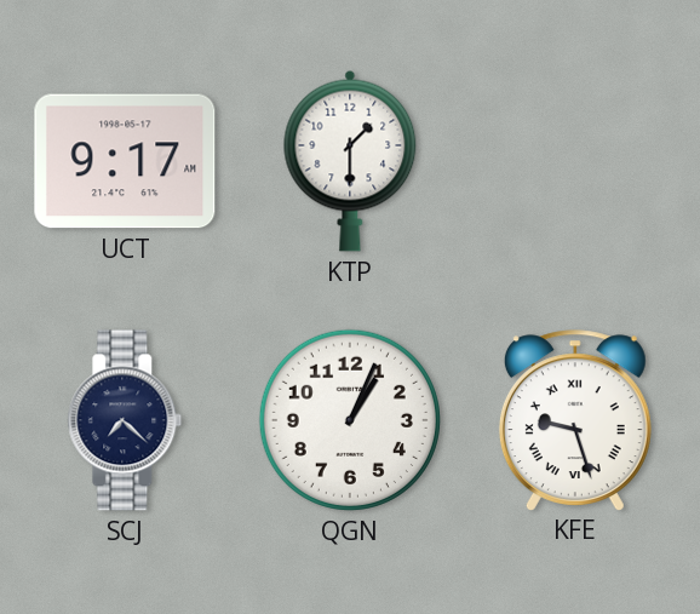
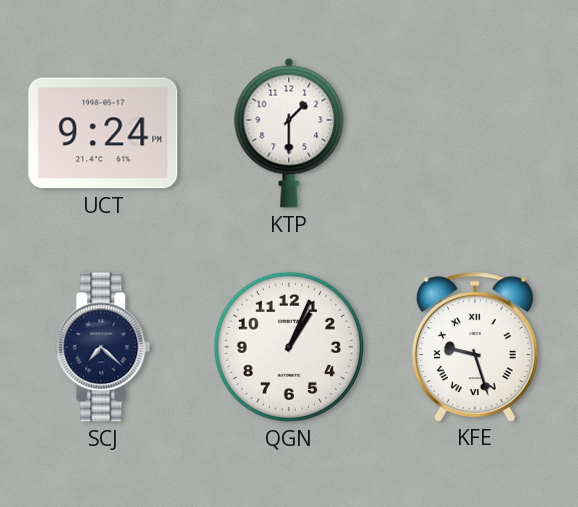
UCT: 9:17 -> 9:24
